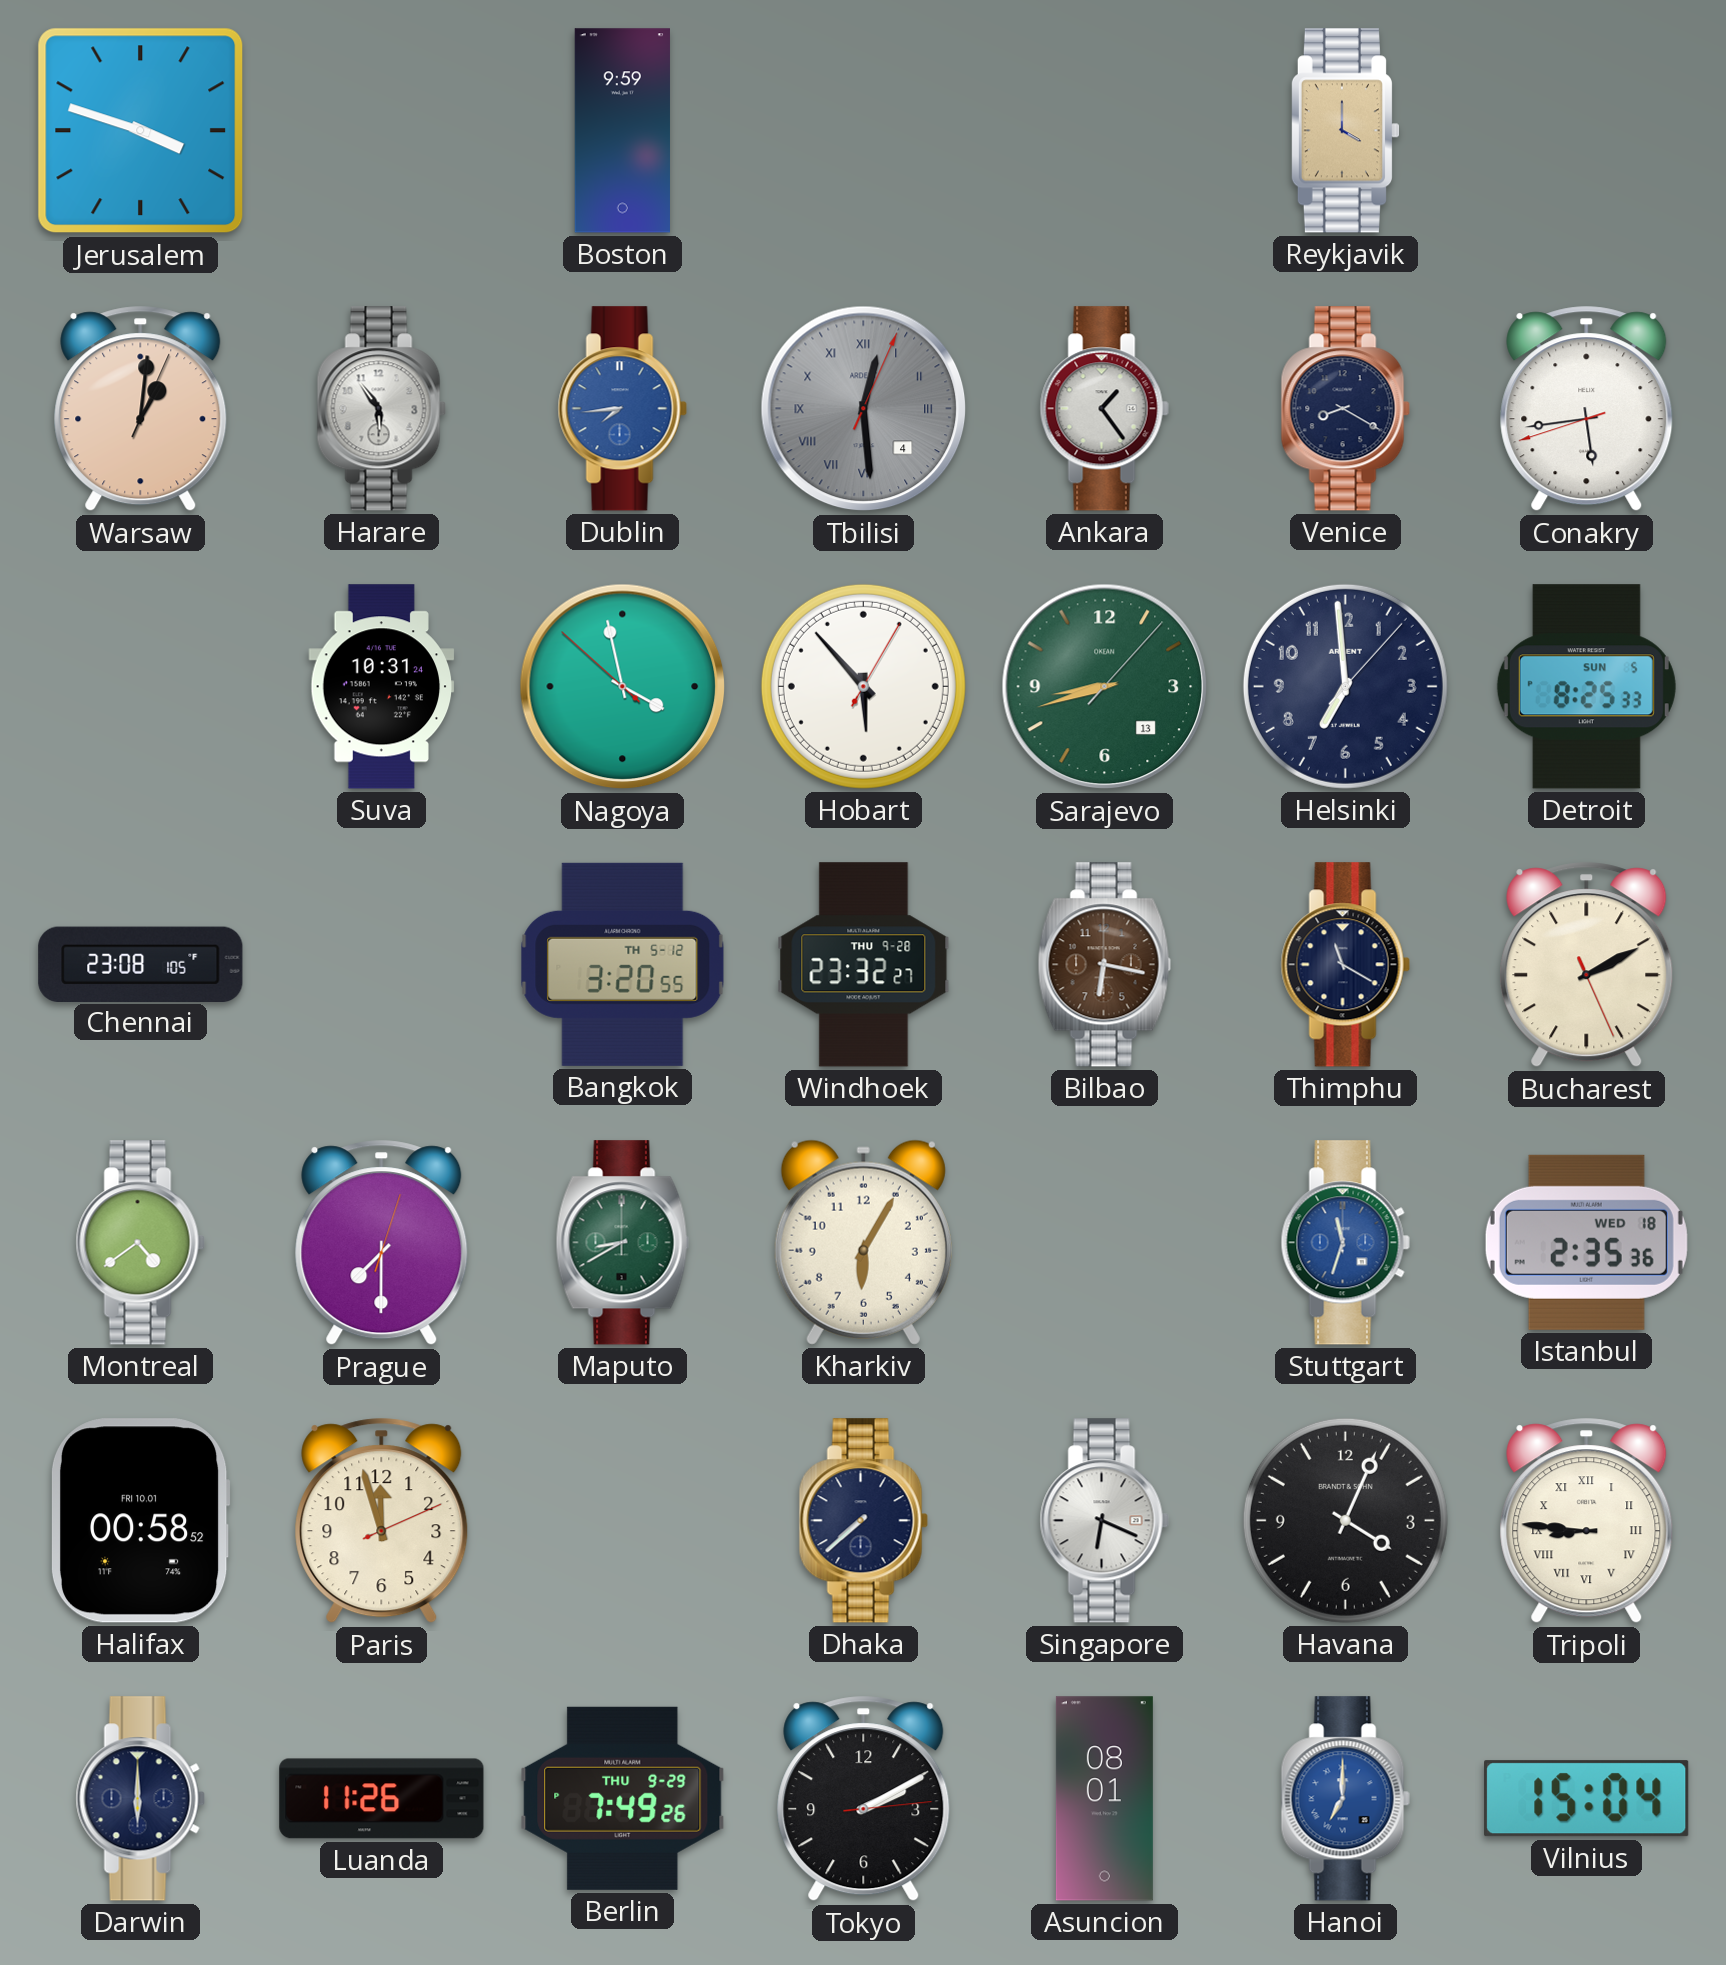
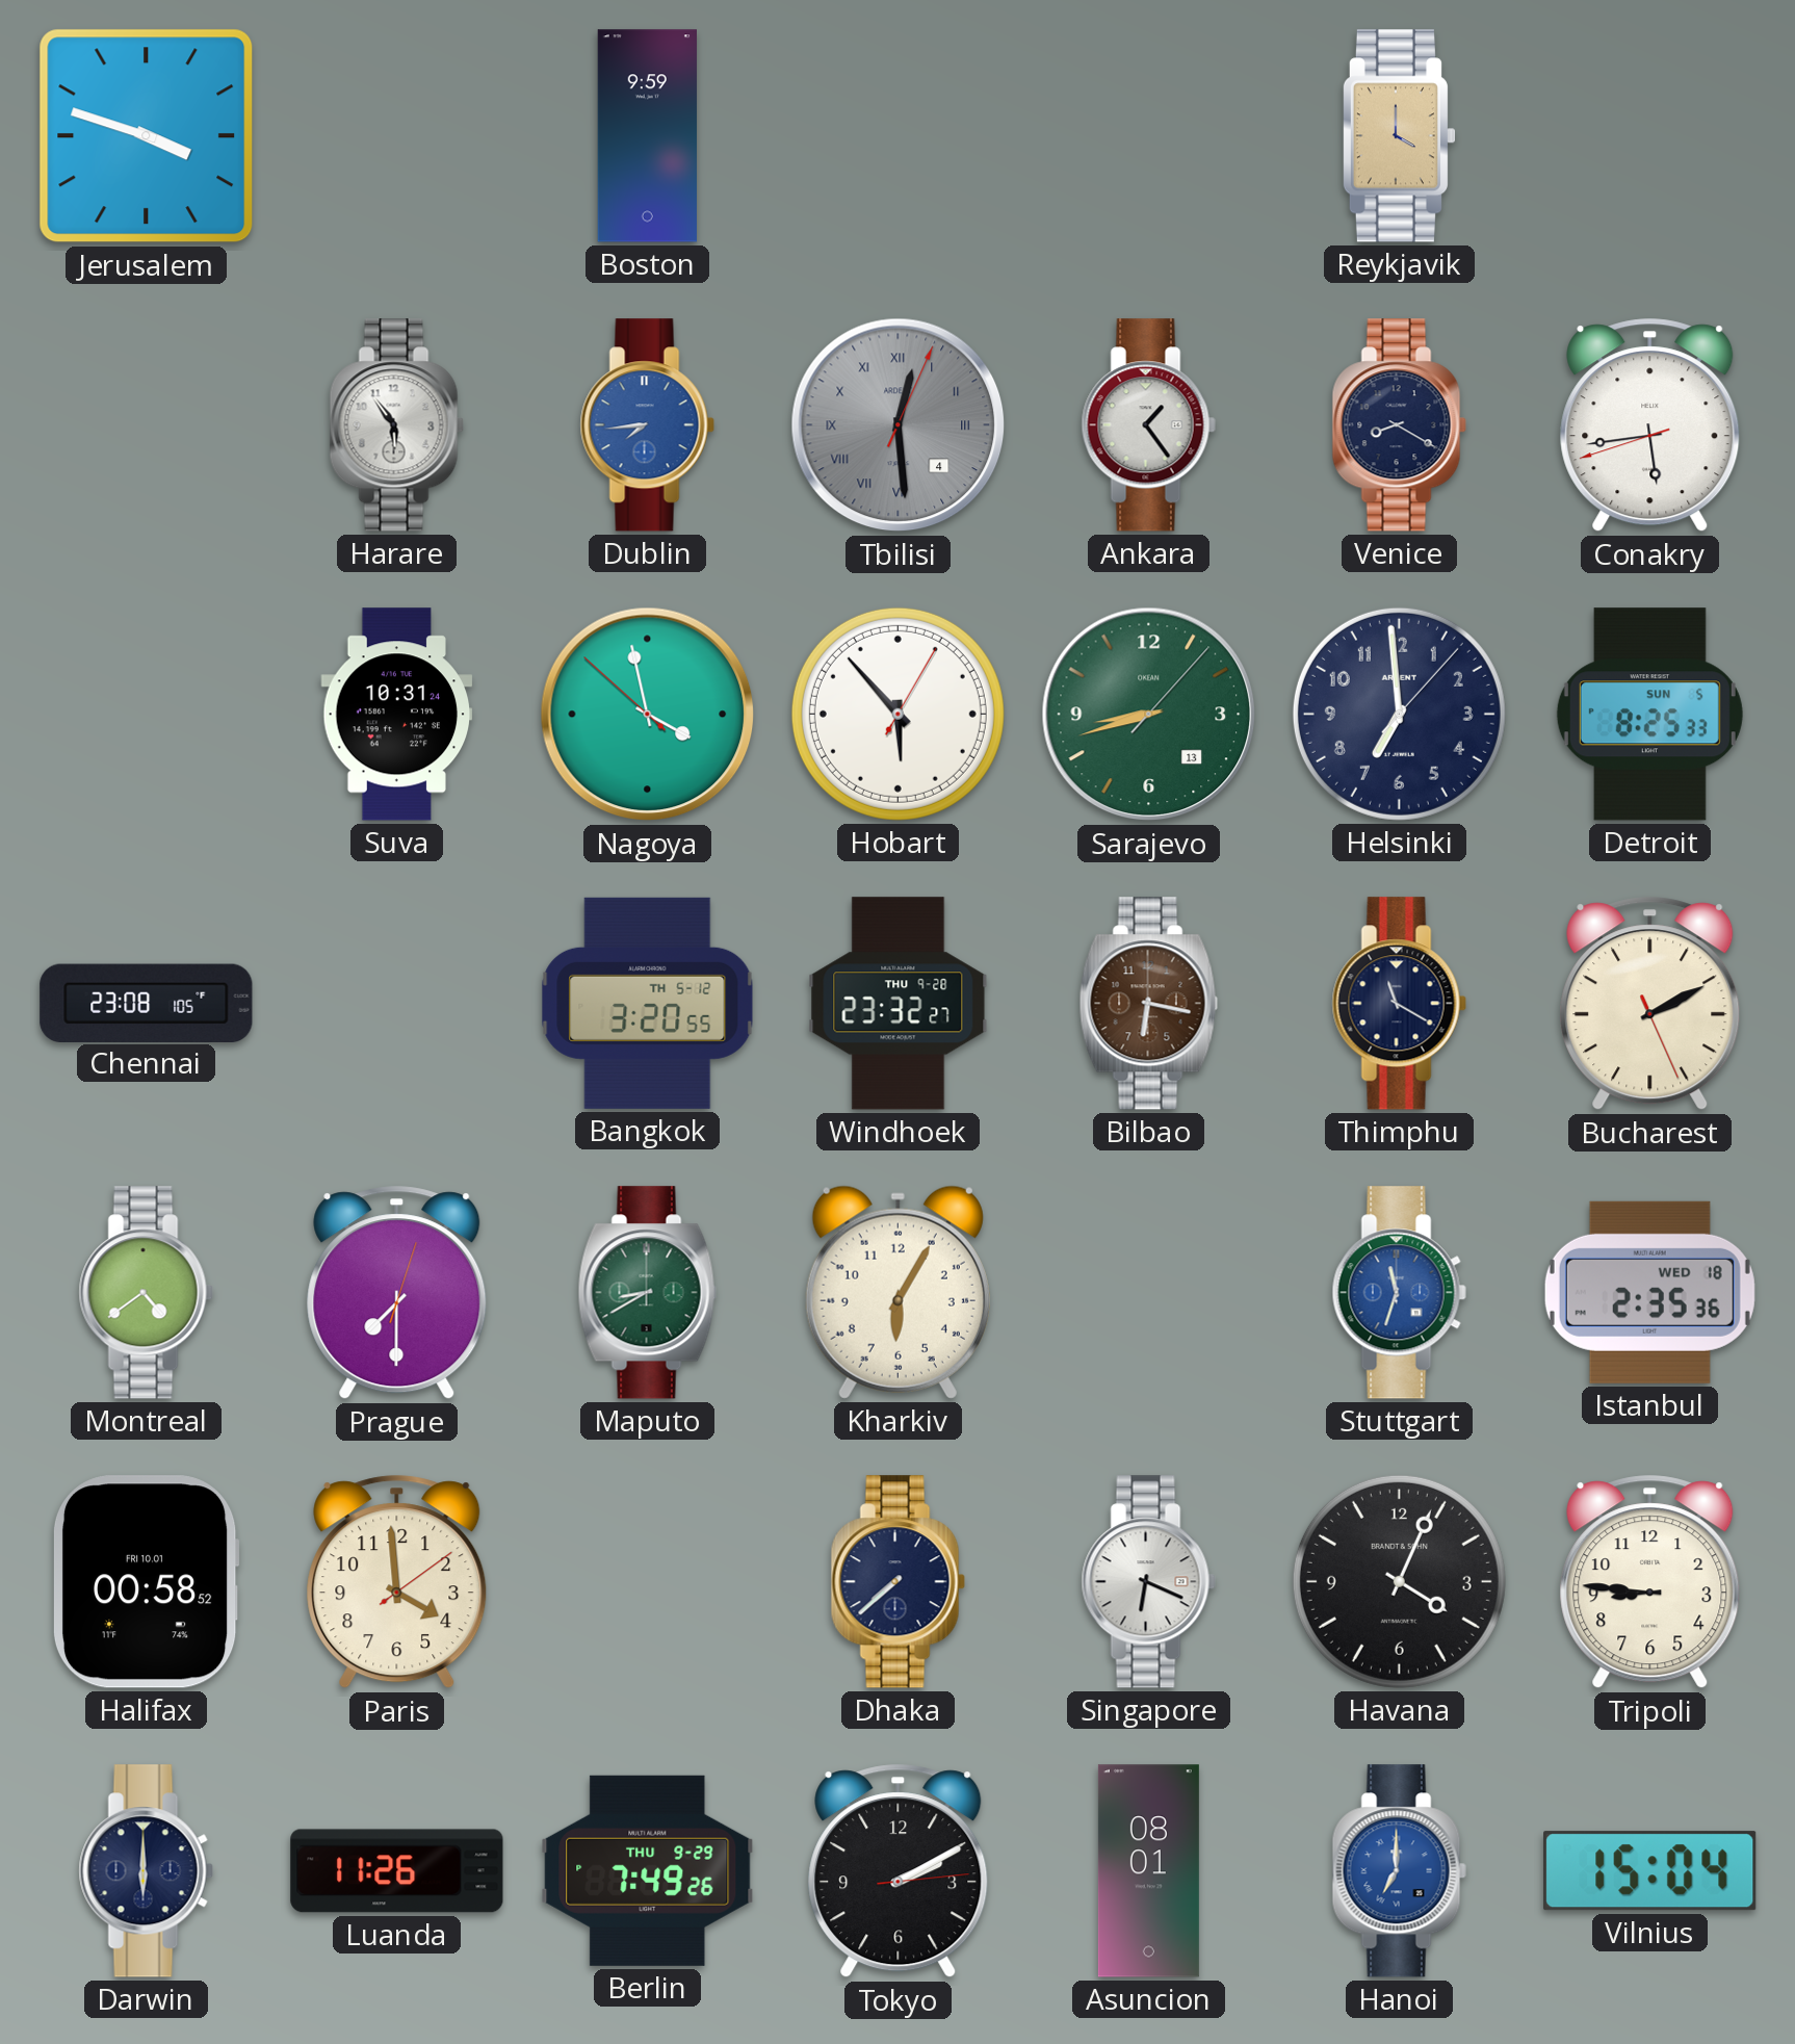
Warsaw: 1:01 -> none
Paris: 11:57 -> 3:59
Tripoli numerals: Roman -> Arabic
